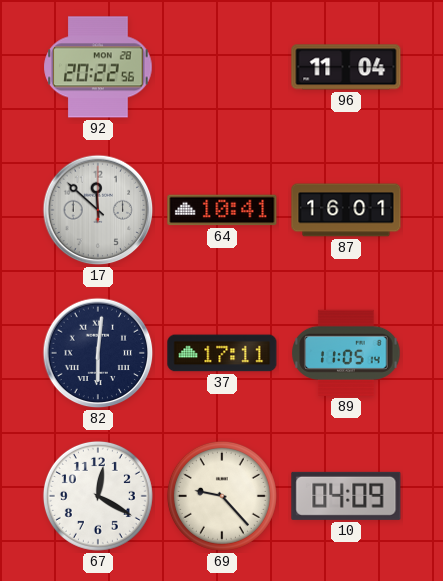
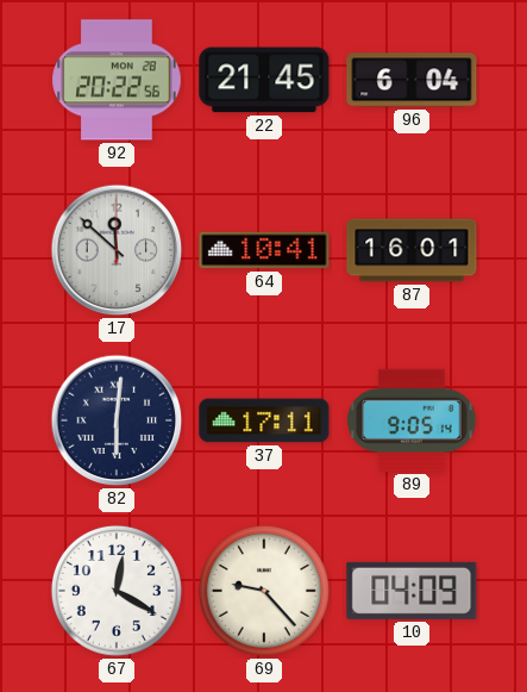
22: none -> 21:45
96: 11:04 -> 6:04
89: 11:05 -> 9:05
